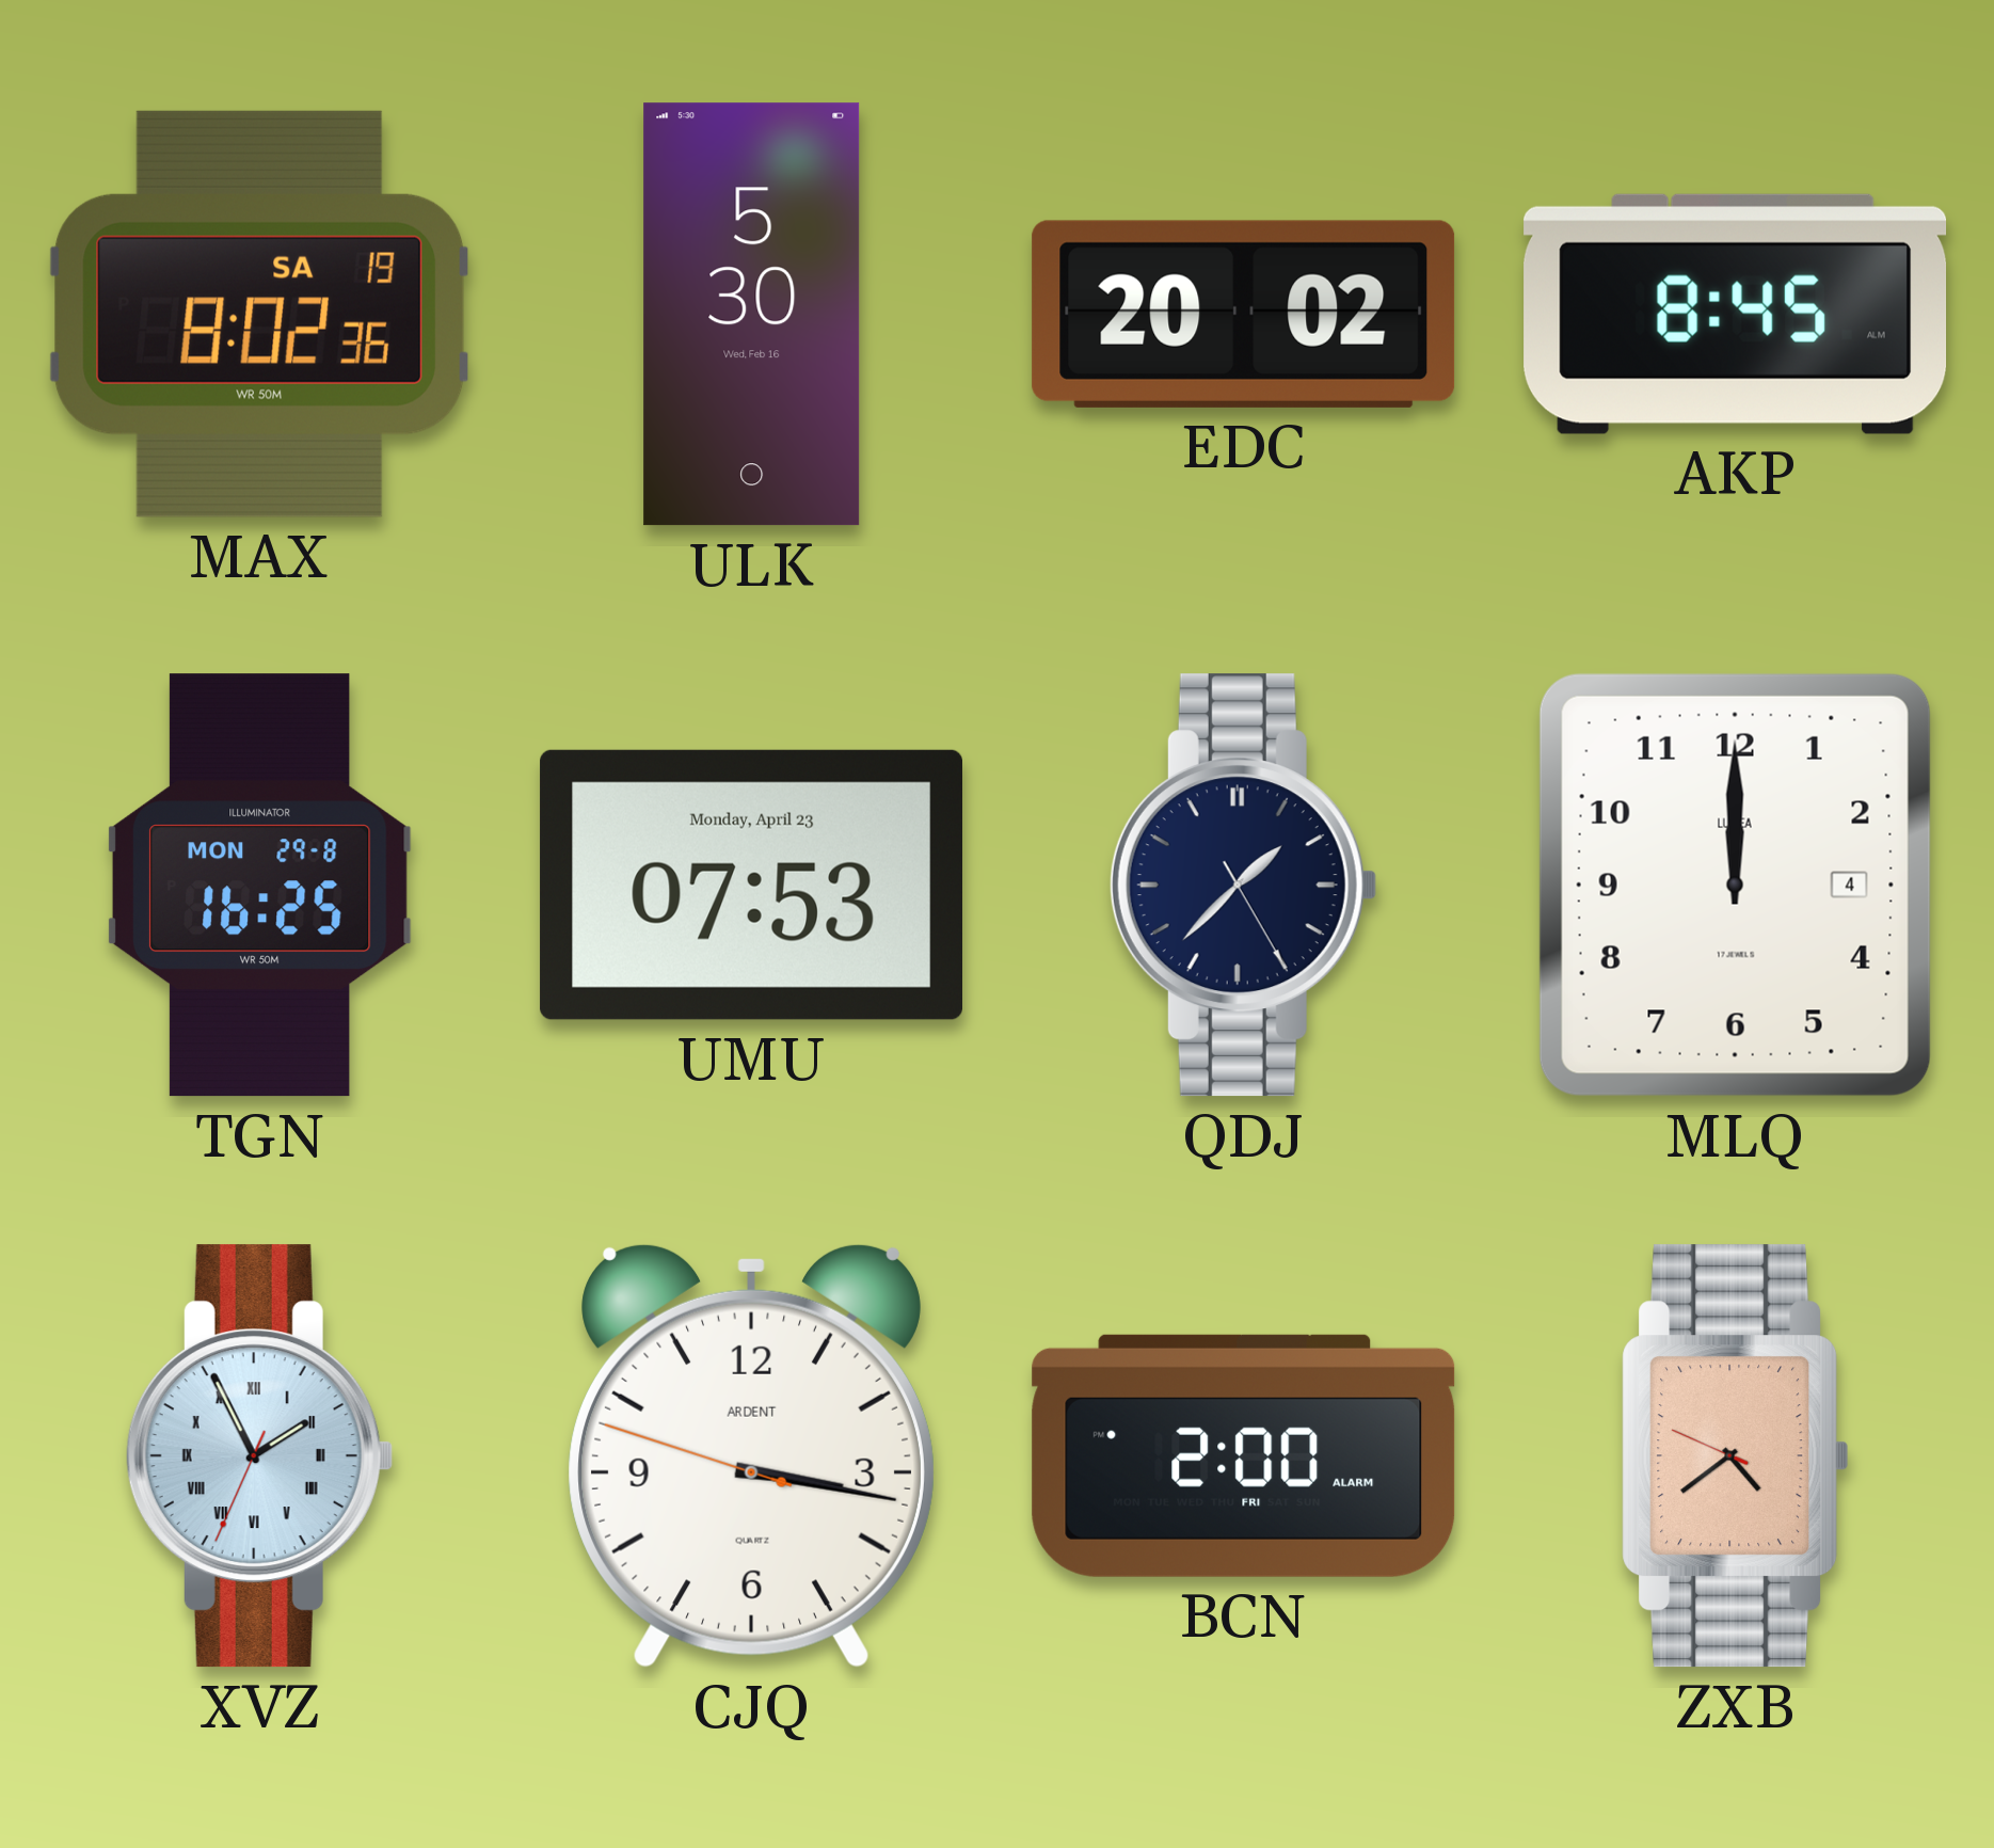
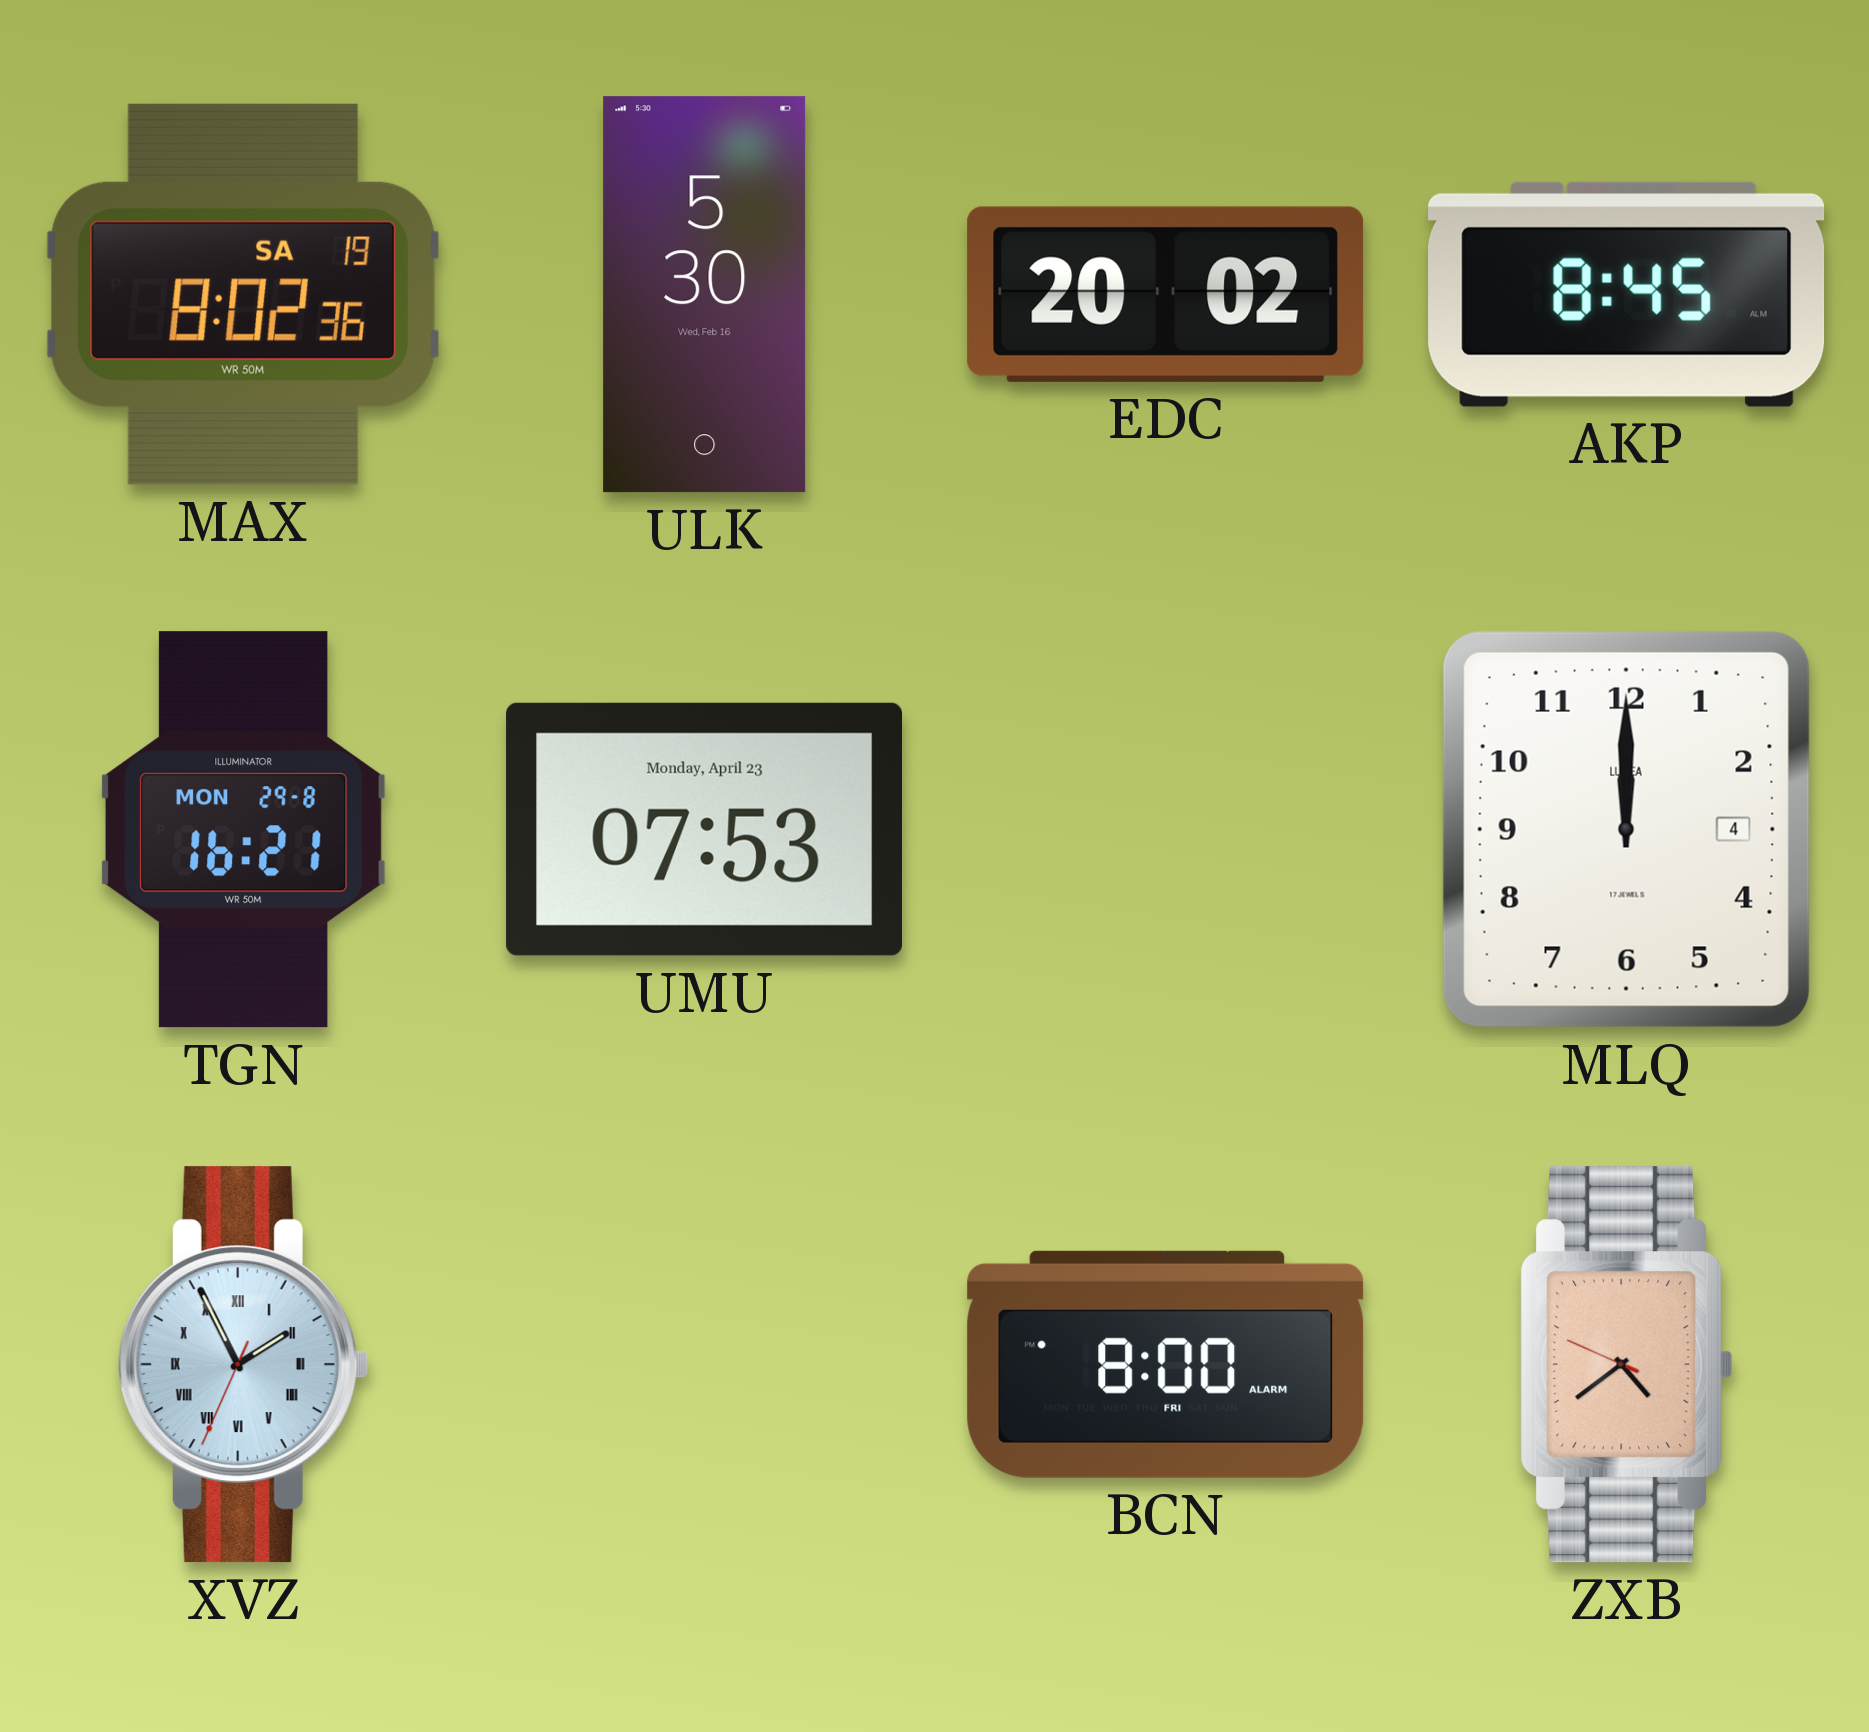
TGN: 16:25 -> 16:21
QDJ: 1:37 -> none
CJQ: 3:16 -> none
BCN: 2:00 -> 8:00
